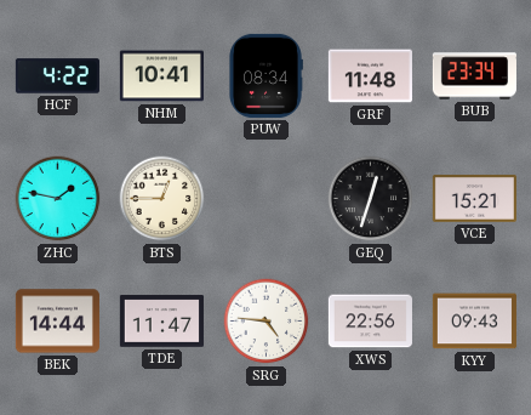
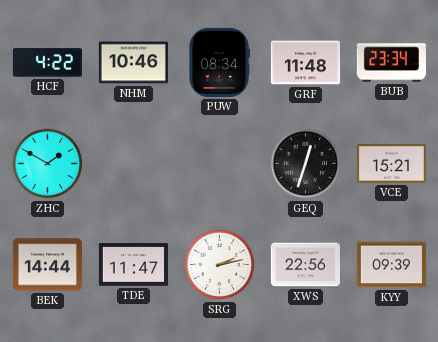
NHM: 10:41 -> 10:46
ZHC: 1:47 -> 1:50
BTS: 12:45 -> none
SRG: 4:46 -> 2:13
KYY: 09:43 -> 09:39
